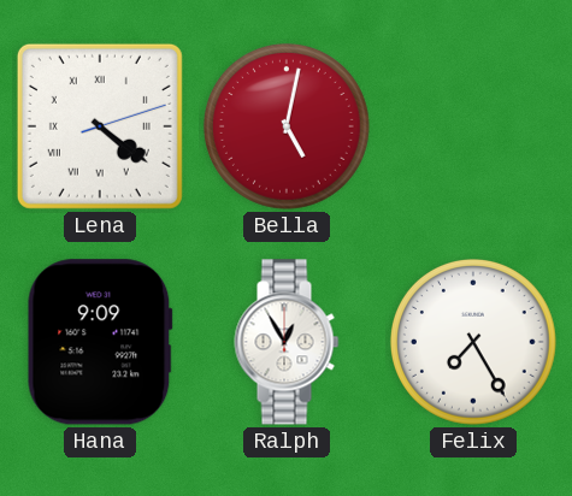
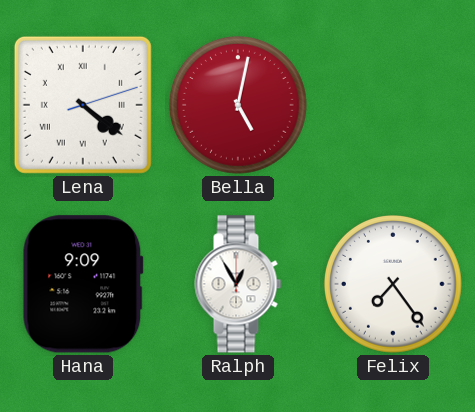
Felix: 7:25 -> 7:24
